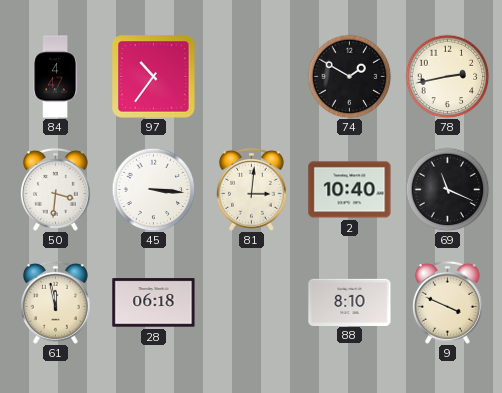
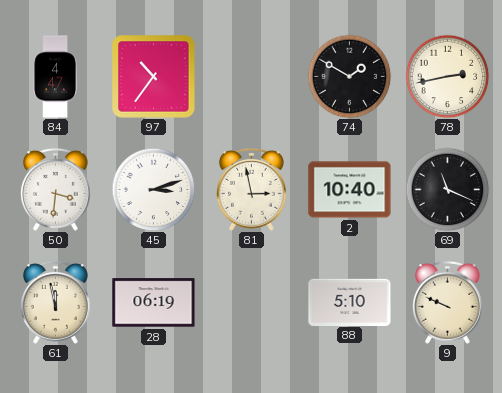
45: 3:16 -> 3:12
81: 3:01 -> 2:58
28: 06:18 -> 06:19
88: 8:10 -> 5:10
9: 3:49 -> 9:49
